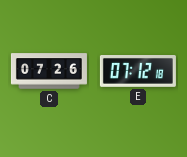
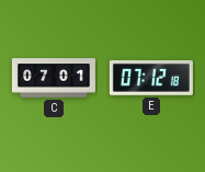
C: 07:26 -> 07:01
